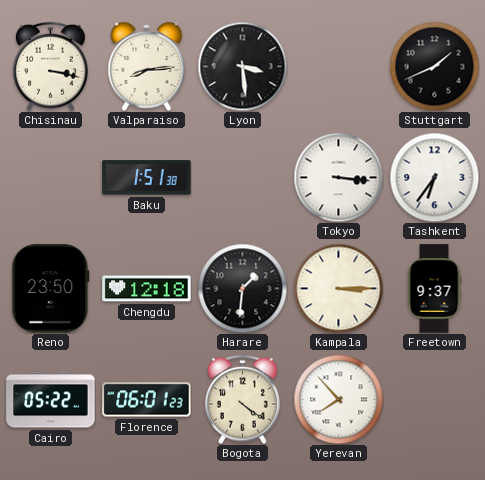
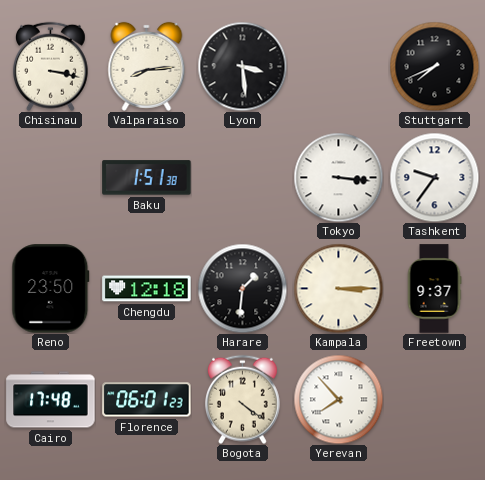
Stuttgart: 1:41 -> 7:41
Tashkent: 6:36 -> 9:36
Cairo: 05:22 -> 17:48
